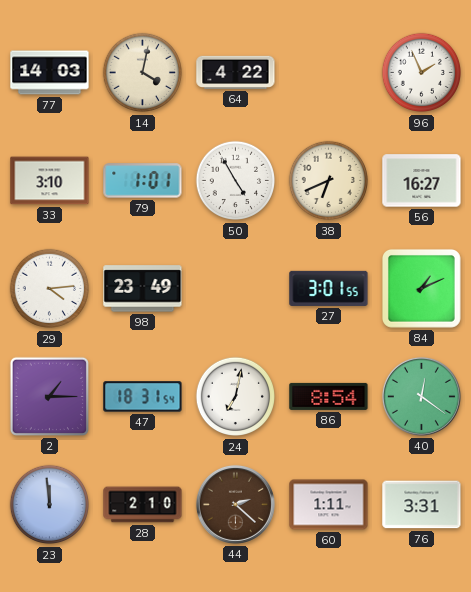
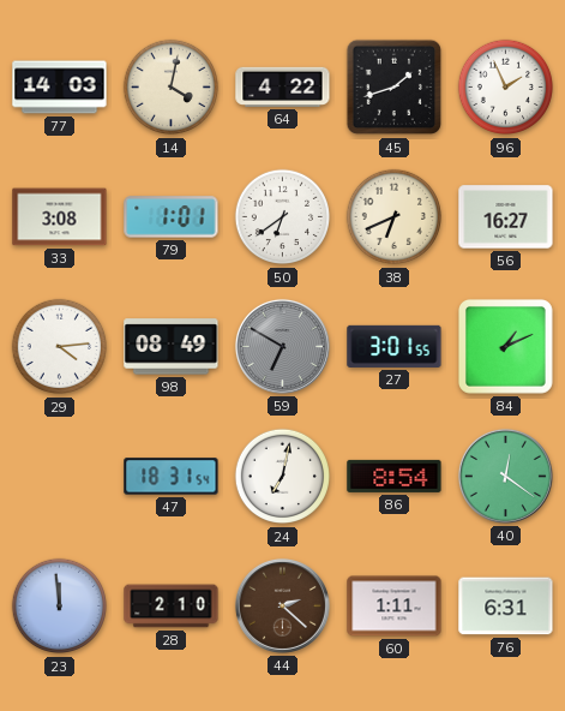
45: none -> 1:42
33: 3:10 -> 3:08
50: 4:55 -> 6:39
98: 23:49 -> 08:49
59: none -> 6:50
2: 1:15 -> none
76: 3:31 -> 6:31
